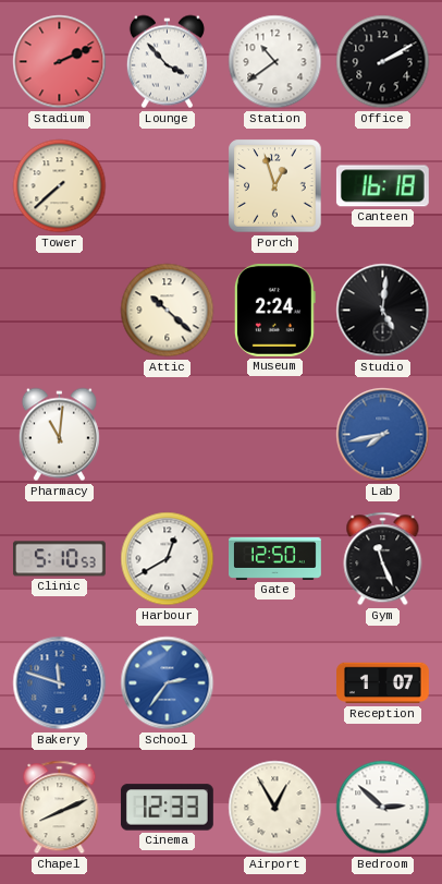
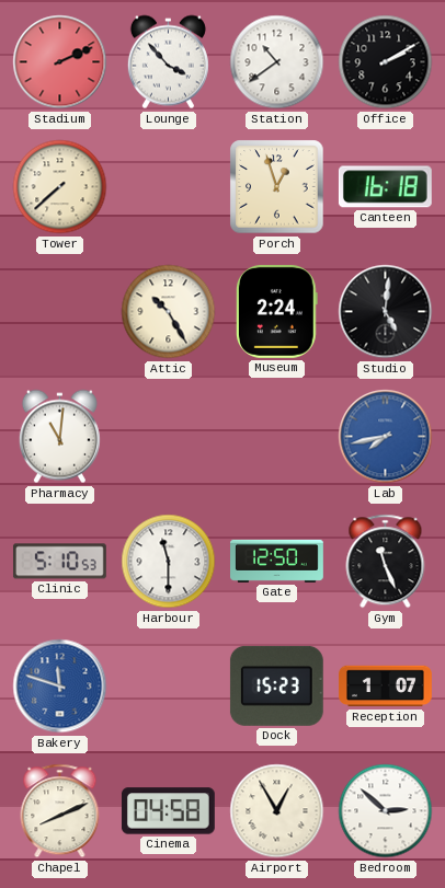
Attic: 10:22 -> 10:25
Harbour: 12:40 -> 11:30
School: 2:36 -> none
Dock: none -> 15:23
Cinema: 12:33 -> 04:58
